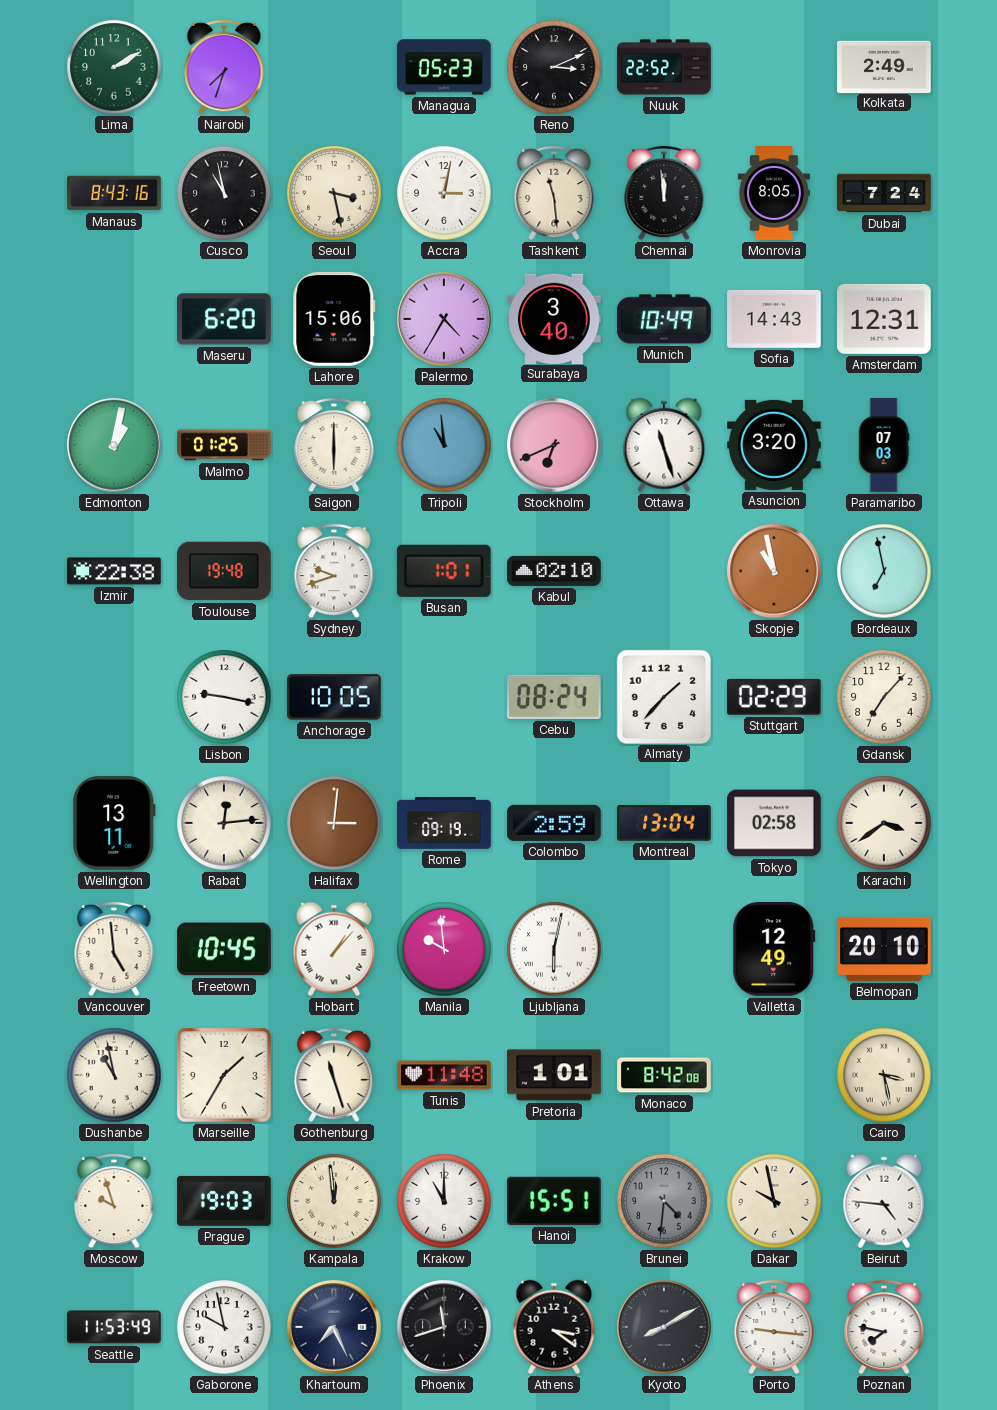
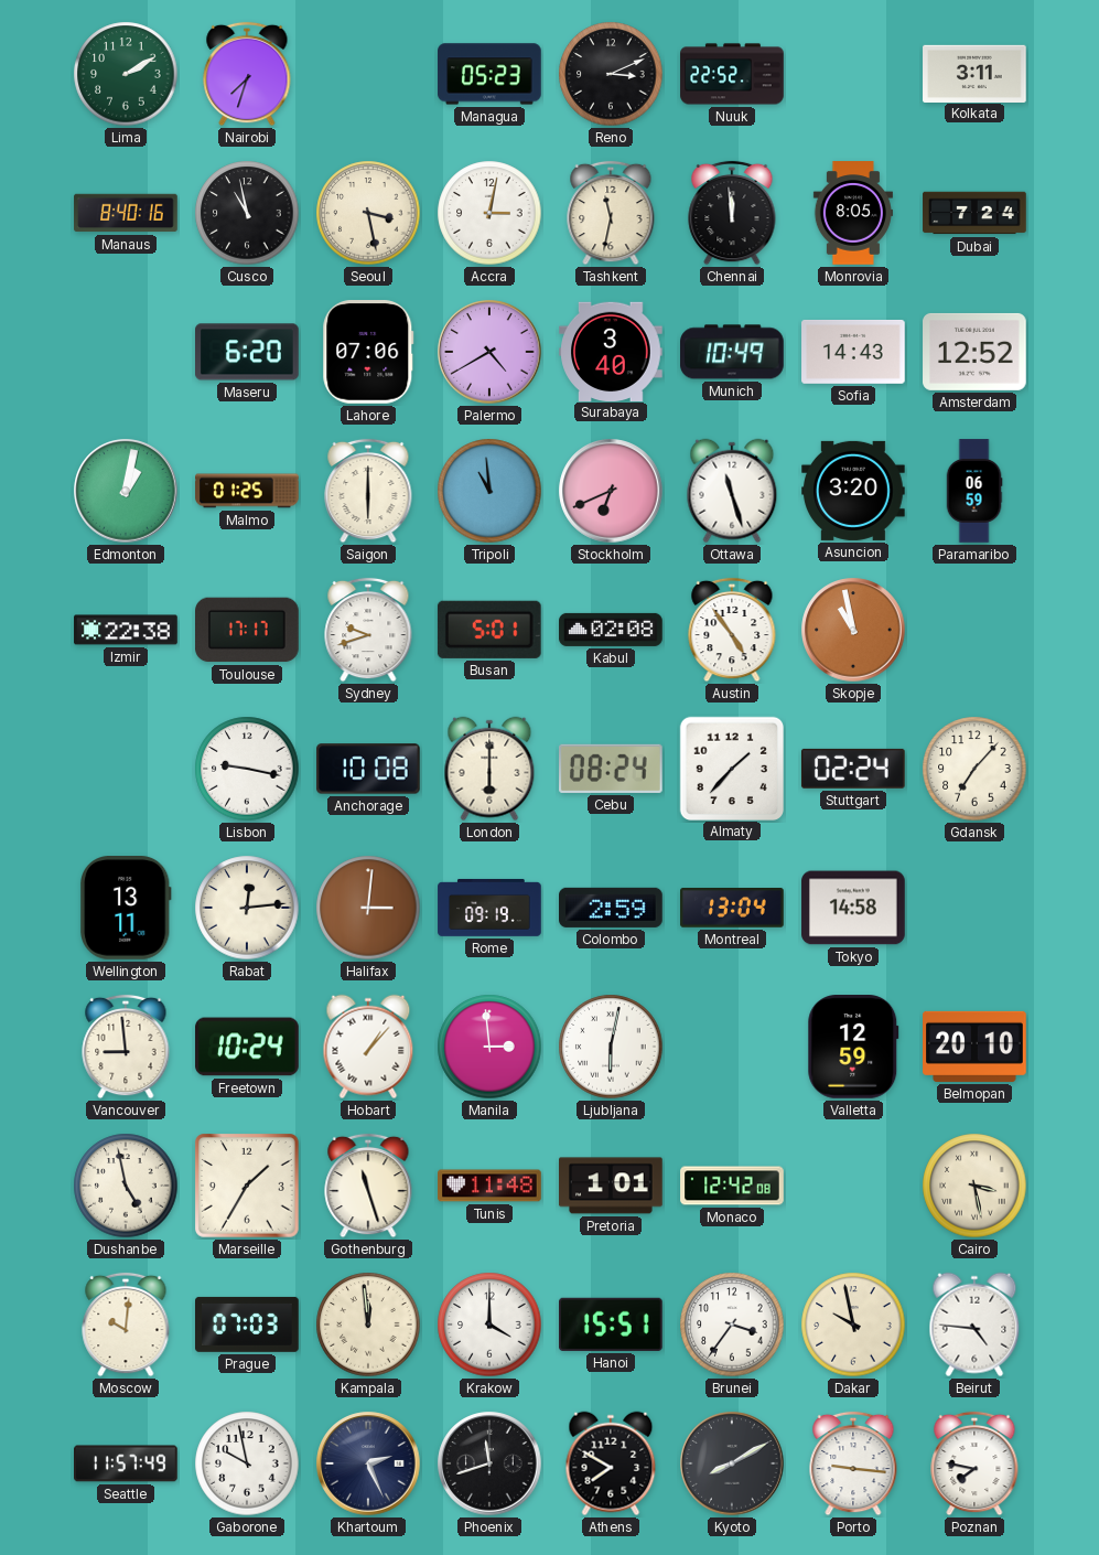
Kolkata: 2:49 -> 3:11
Manaus: 8:43 -> 8:40
Tashkent: 11:29 -> 11:32
Lahore: 15:06 -> 07:06
Palermo: 4:35 -> 4:40
Amsterdam: 12:31 -> 12:52
Paramaribo: 07:03 -> 06:59
Toulouse: 19:48 -> 17:17
Busan: 1:01 -> 5:01
Kabul: 02:10 -> 02:08
Austin: none -> 4:54
Bordeaux: 6:58 -> none
Anchorage: 10:05 -> 10:08
London: none -> 6:00
Stuttgart: 02:29 -> 02:24
Tokyo: 02:58 -> 14:58
Karachi: 3:39 -> none
Vancouver: 4:59 -> 8:59
Freetown: 10:45 -> 10:24
Manila: 9:59 -> 2:59
Valletta: 12:49 -> 12:59
Dushanbe: 10:58 -> 4:58
Monaco: 8:42 -> 12:42
Moscow: 9:57 -> 10:01
Prague: 19:03 -> 07:03
Krakow: 11:00 -> 4:00
Brunei: 4:31 -> 3:36
Brunei dial: grey -> white
Seattle: 11:53 -> 11:57
Khartoum: 7:26 -> 2:26
Athens: 3:21 -> 7:50
